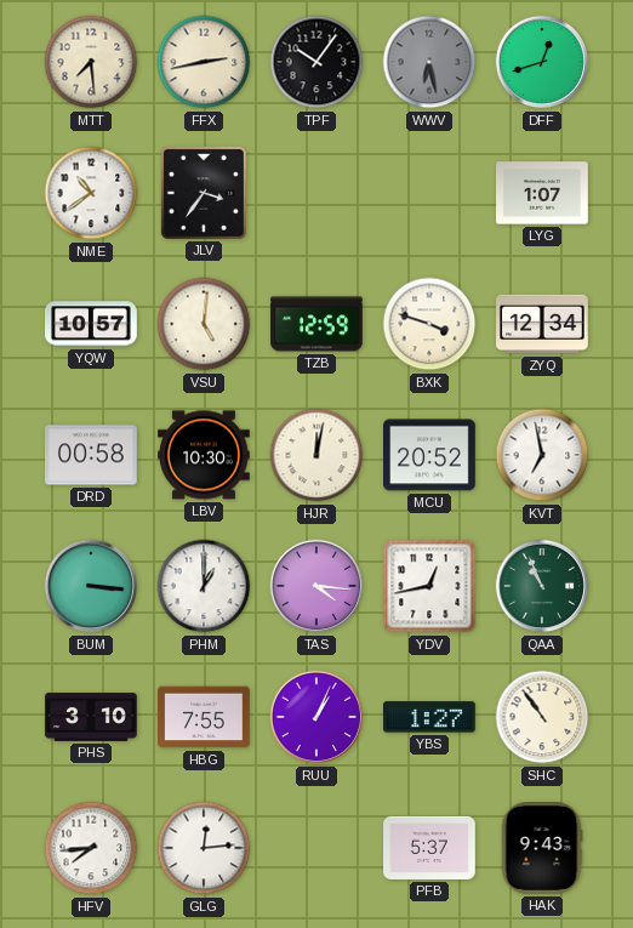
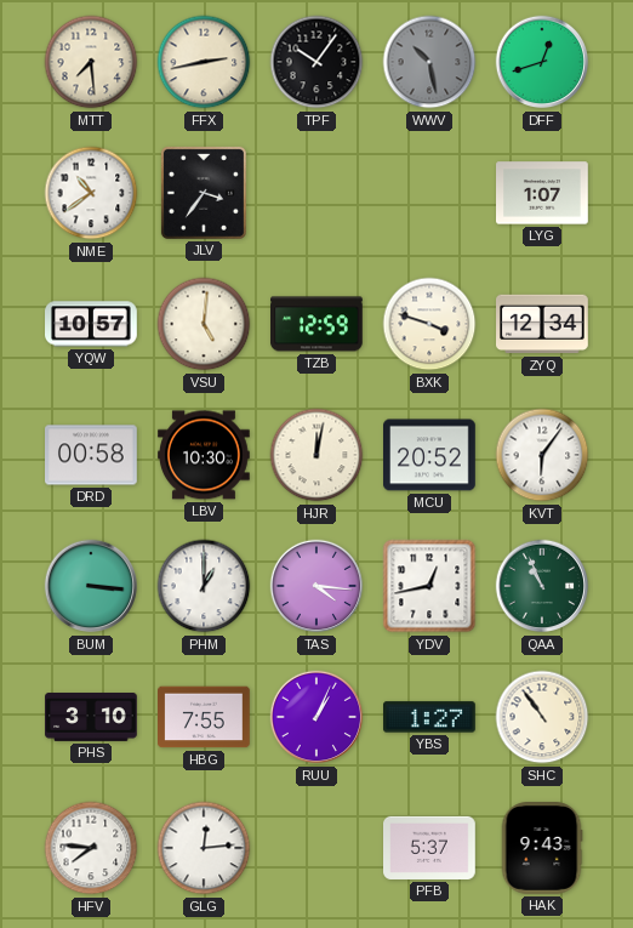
WWV: 6:28 -> 10:28
KVT: 6:58 -> 6:06
HFV: 7:44 -> 7:46
